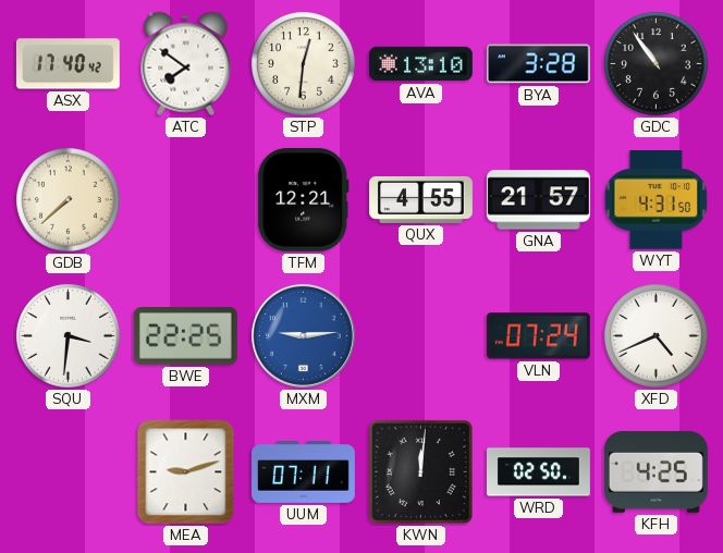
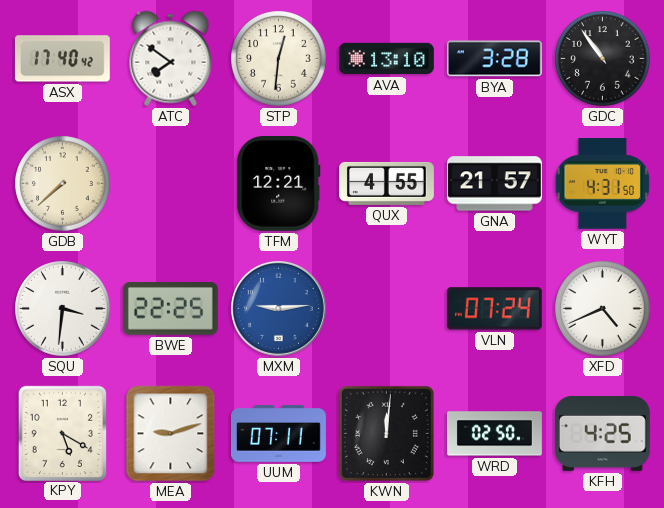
KPY: none -> 5:20
